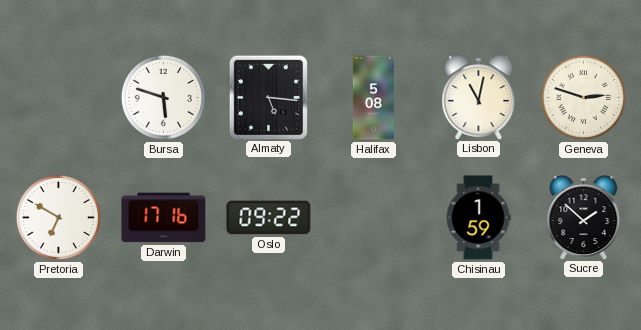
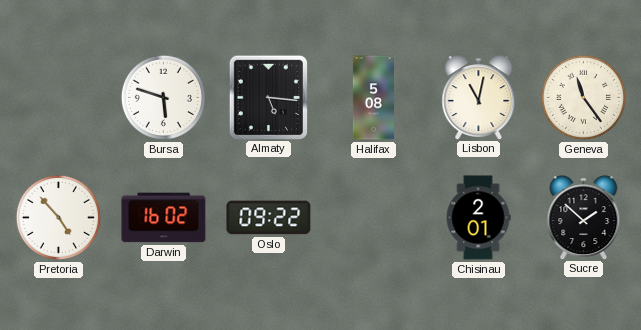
Geneva: 2:48 -> 11:24
Pretoria: 6:50 -> 4:53
Darwin: 17:16 -> 16:02
Chisinau: 1:59 -> 2:01
